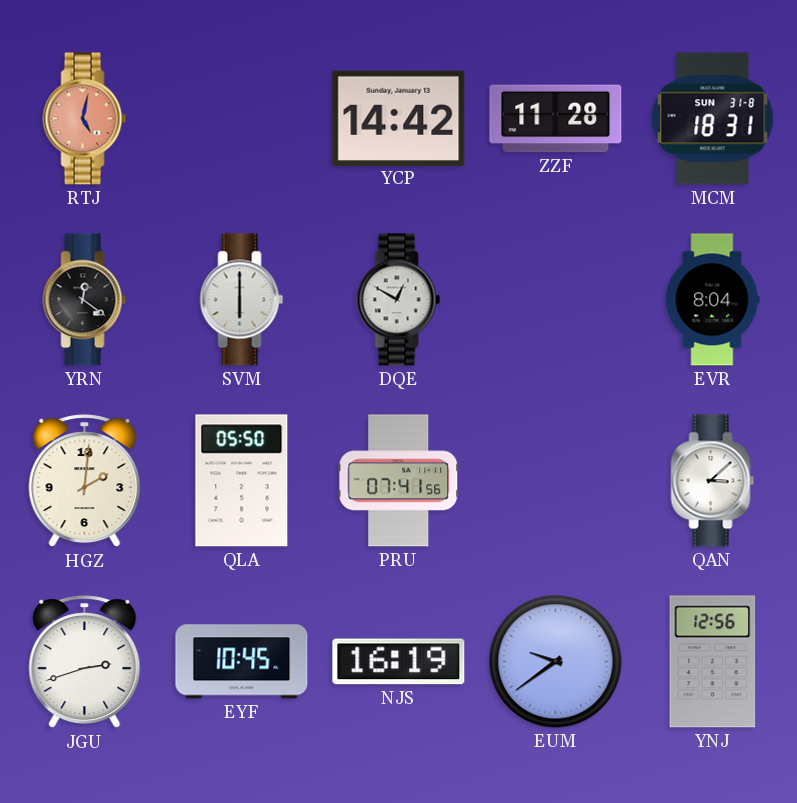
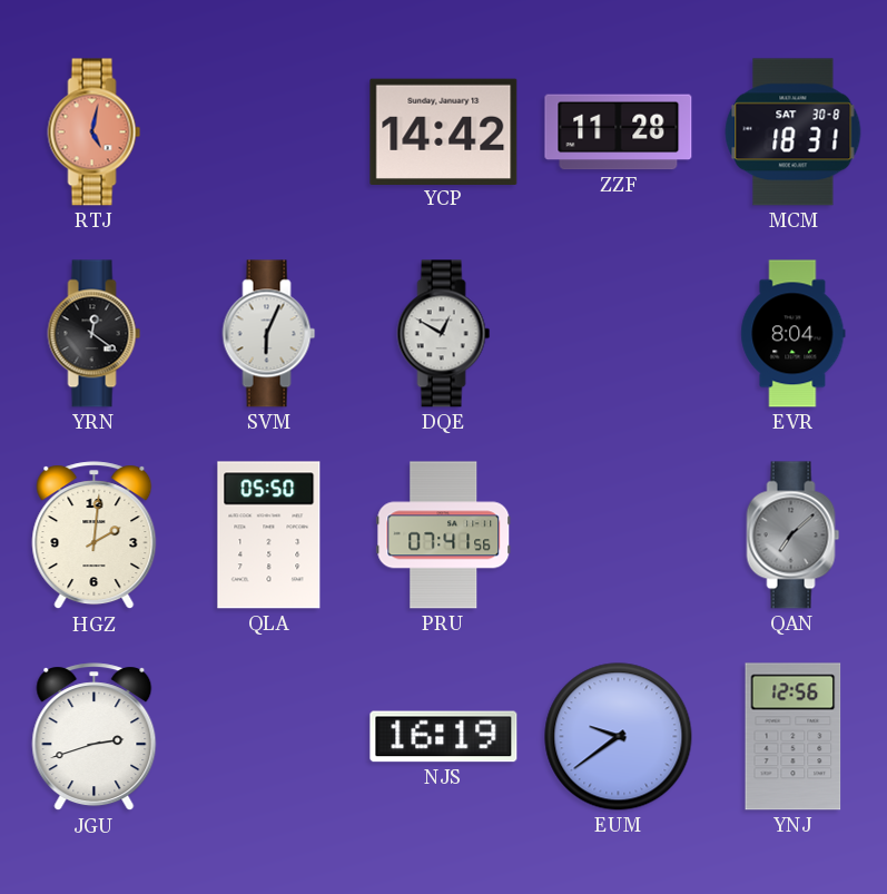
MCM date: SUN 31-8 -> SAT 30-8
SVM: 6:00 -> 6:04
QAN: 3:08 -> 7:08
QAN dial: white -> grey
EYF: 10:45 -> none
